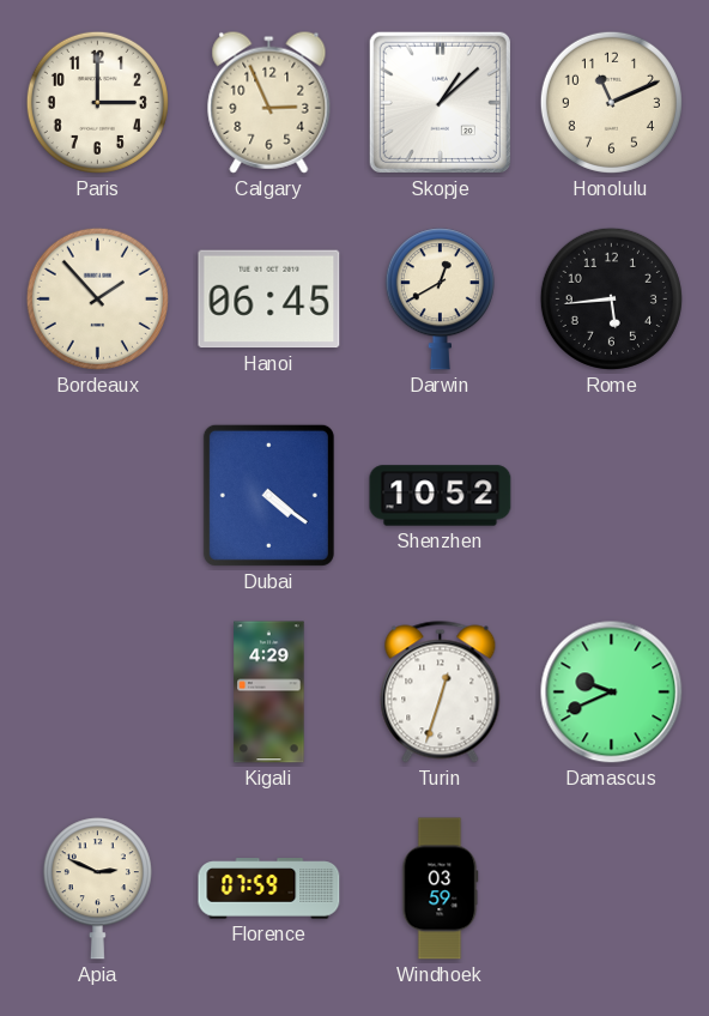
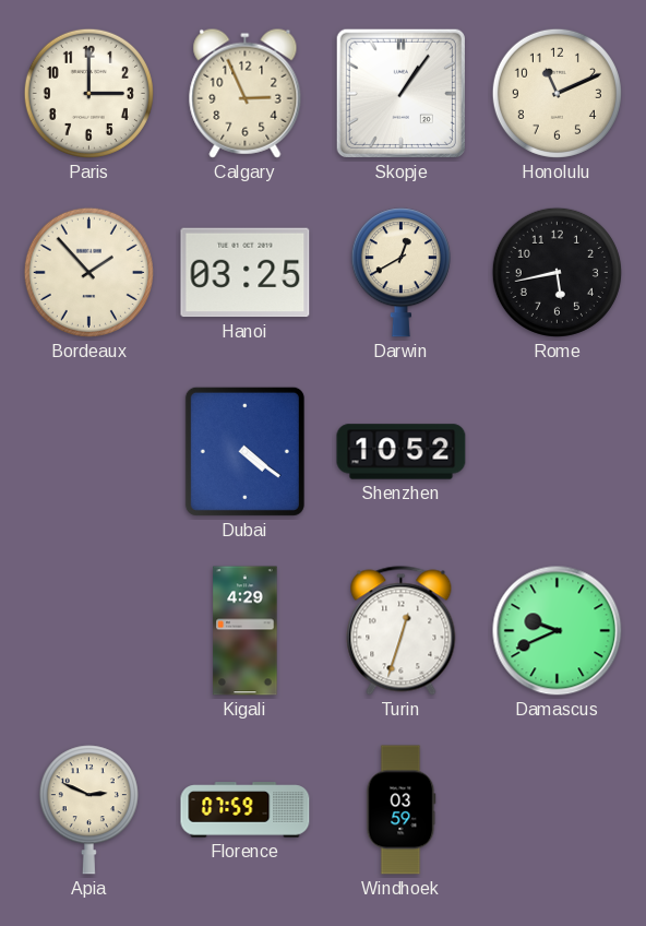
Skopje: 1:08 -> 1:06
Hanoi: 06:45 -> 03:25
Rome: 5:44 -> 5:43
